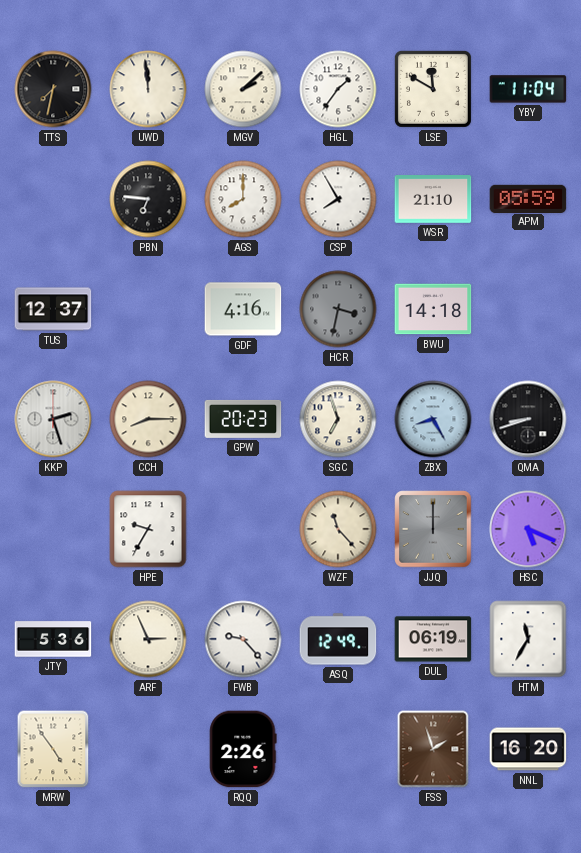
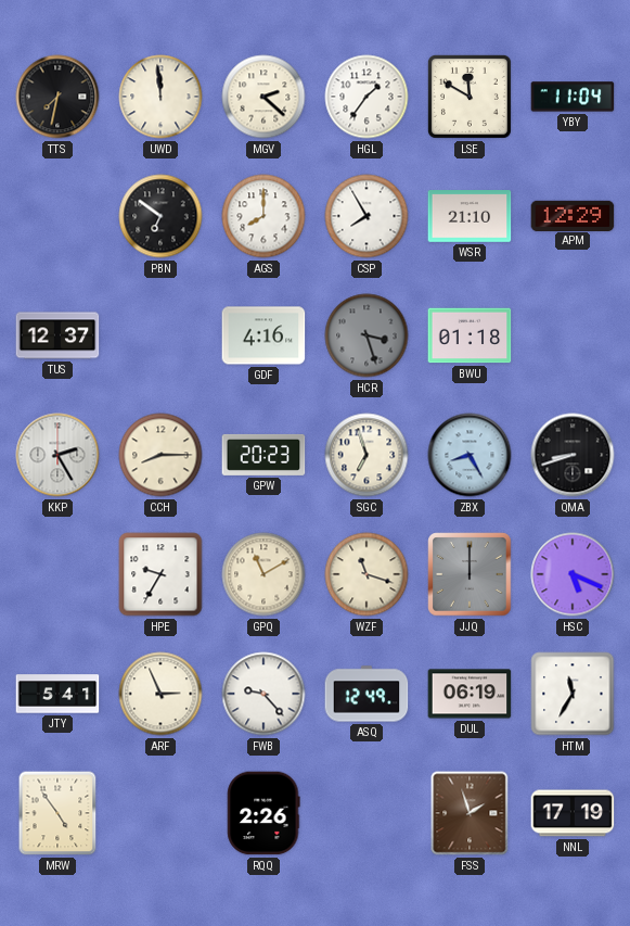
MGV: 2:08 -> 2:22
PBN: 6:46 -> 6:51
APM: 05:59 -> 12:29
HCR: 3:32 -> 3:27
BWU: 14:18 -> 01:18
KKP: 2:27 -> 2:25
GPQ: none -> 11:10
WZF: 11:23 -> 11:18
JTY: 5:36 -> 5:41
NNL: 16:20 -> 17:19
